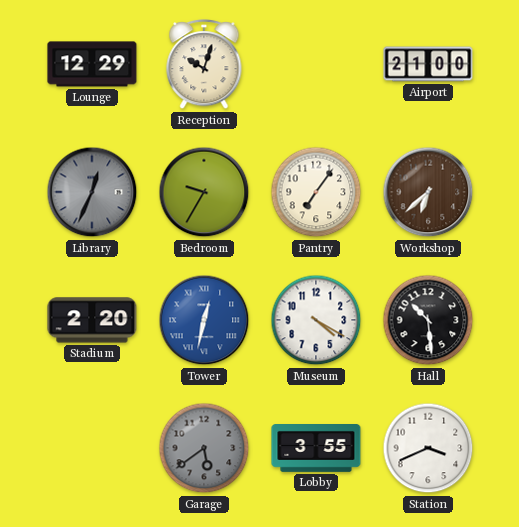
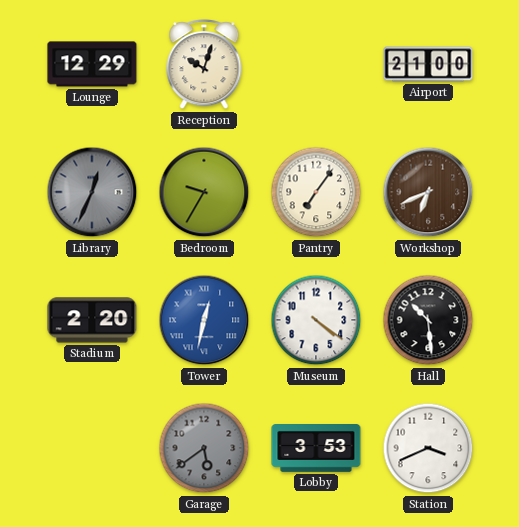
Workshop: 6:38 -> 6:41
Museum: 4:20 -> 4:21
Lobby: 3:55 -> 3:53
